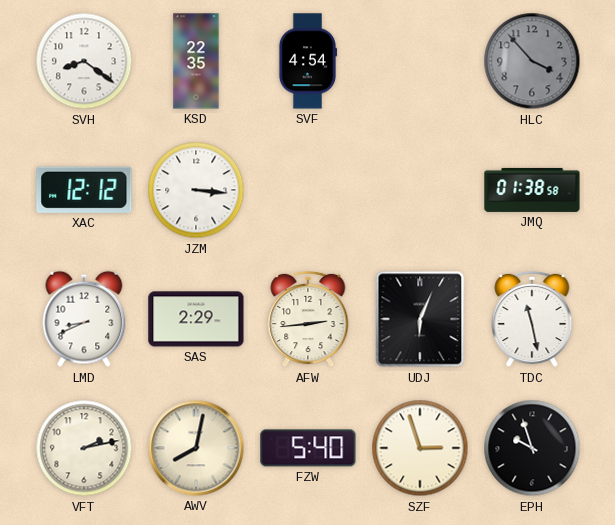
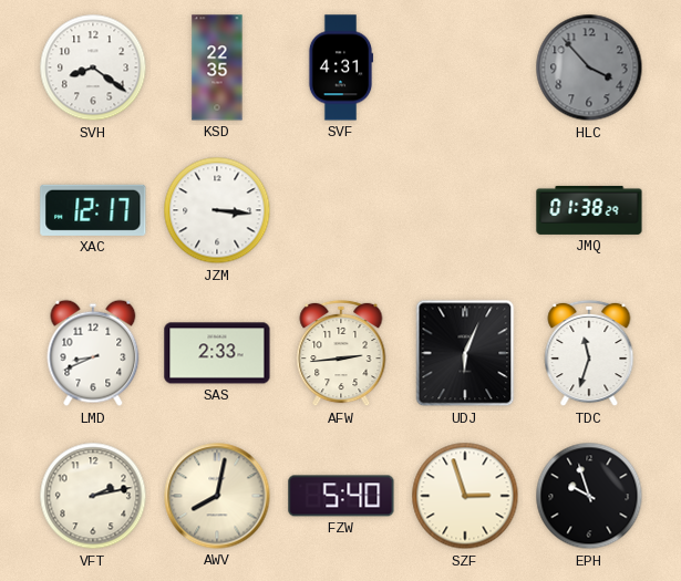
SVF: 4:54 -> 4:31
XAC: 12:12 -> 12:17
JMQ: 01:38:58 -> 01:38:29
SAS: 2:29 -> 2:33
TDC: 11:28 -> 11:33
